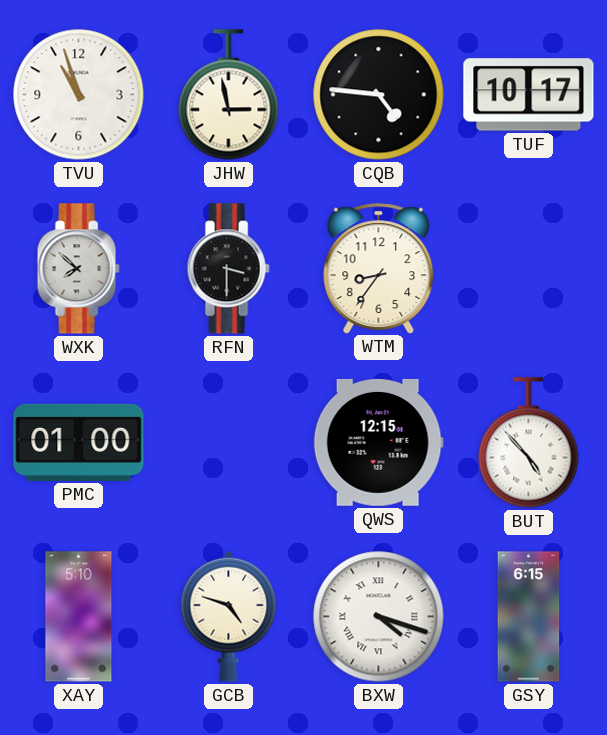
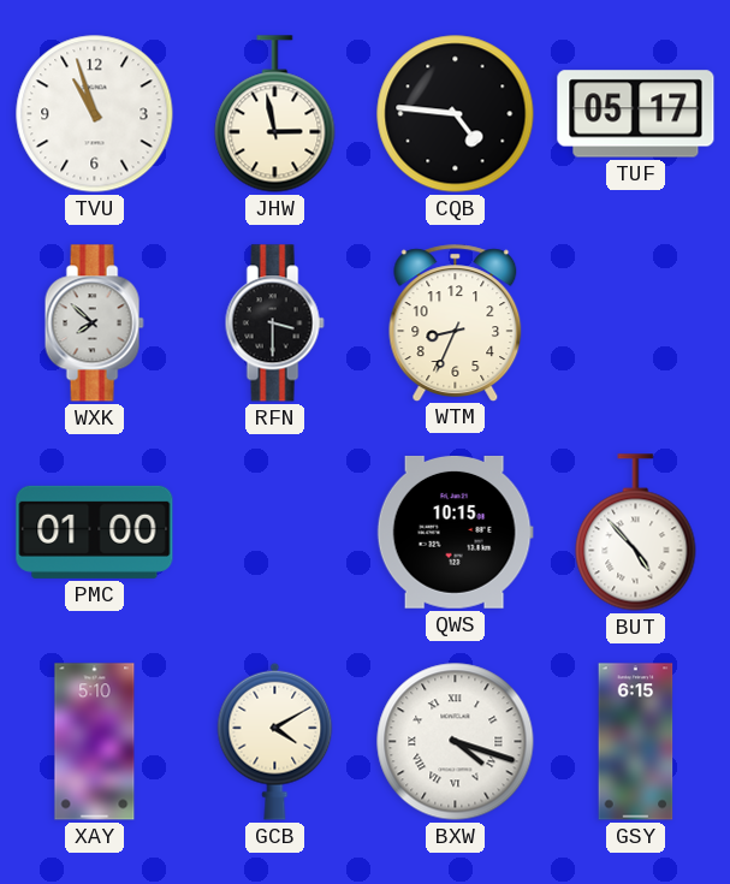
TUF: 10:17 -> 05:17
WTM: 8:36 -> 8:34
QWS: 12:15 -> 10:15
GCB: 4:48 -> 4:10
